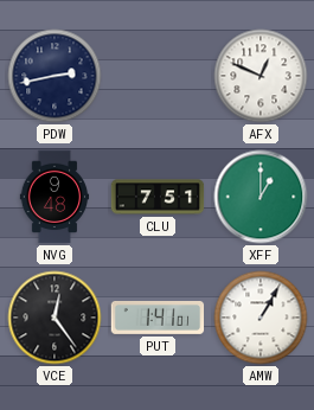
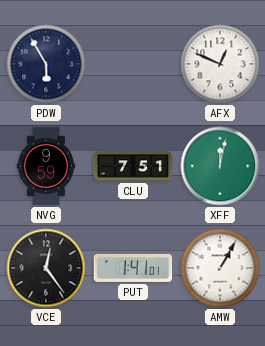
PDW: 2:43 -> 5:55
NVG: 9:48 -> 9:59
XFF: 1:00 -> 12:02
